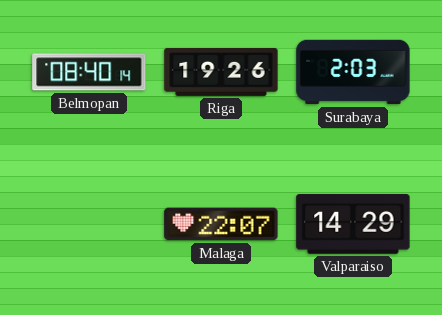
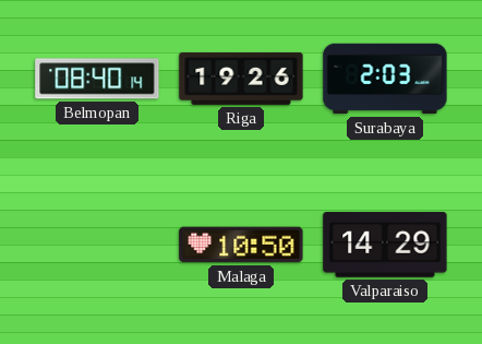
Malaga: 22:07 -> 10:50
